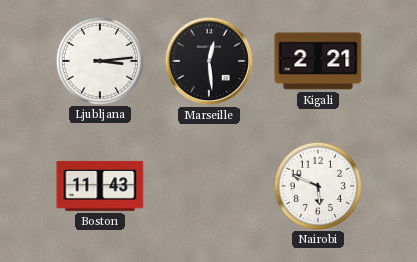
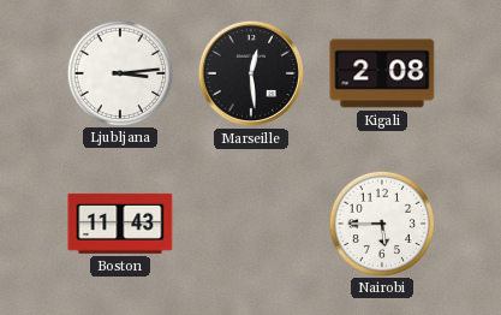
Kigali: 2:21 -> 2:08
Nairobi: 5:49 -> 5:45
